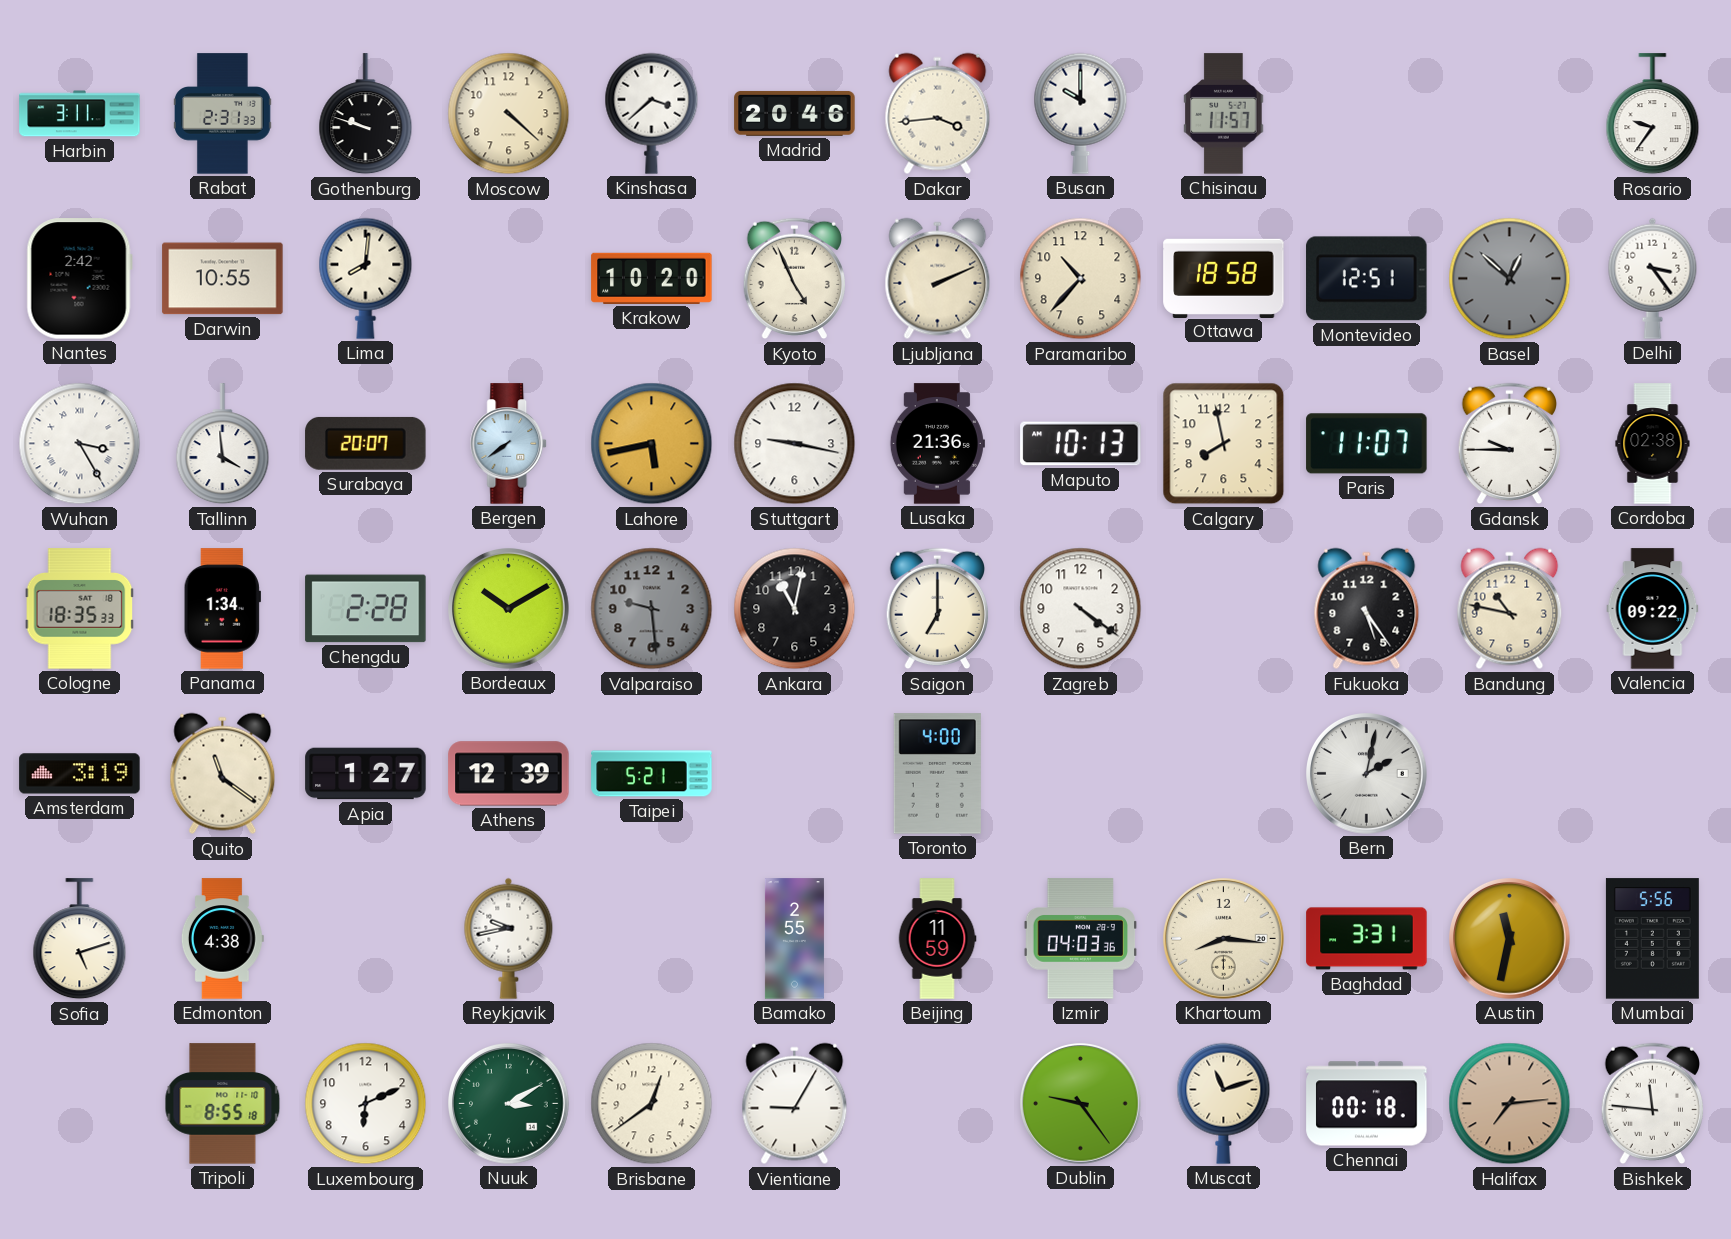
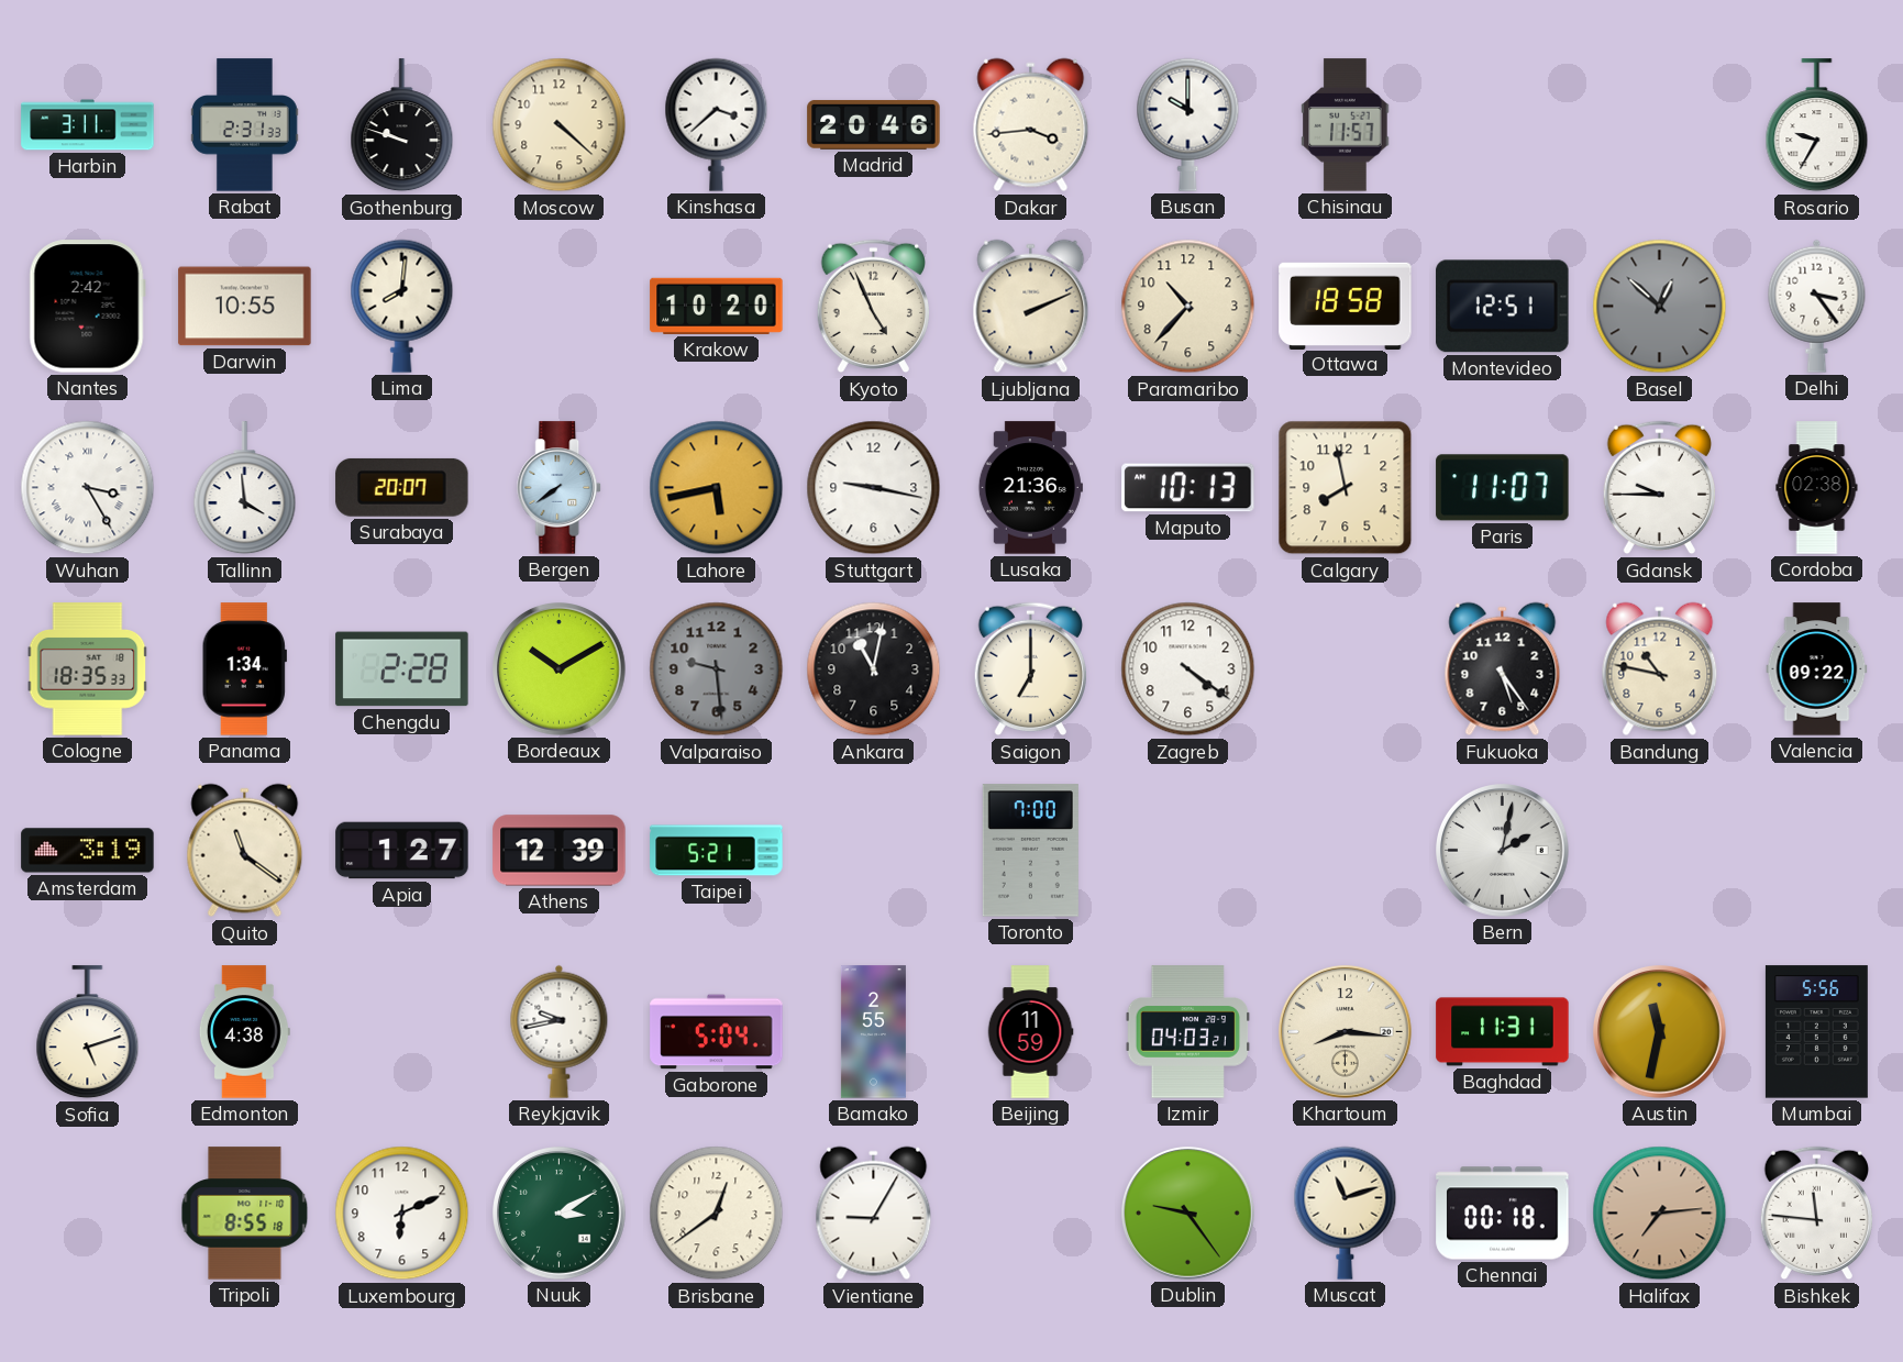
Rosario: 9:36 -> 9:35
Toronto: 4:00 -> 7:00
Gaborone: none -> 5:04
Izmir: 04:03:36 -> 04:03:21
Baghdad: 3:31 -> 11:31
